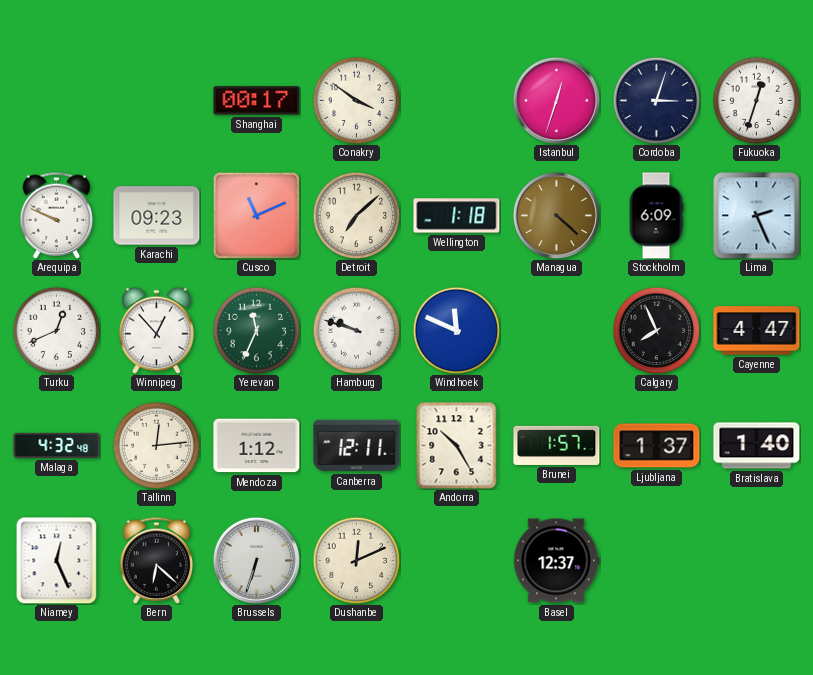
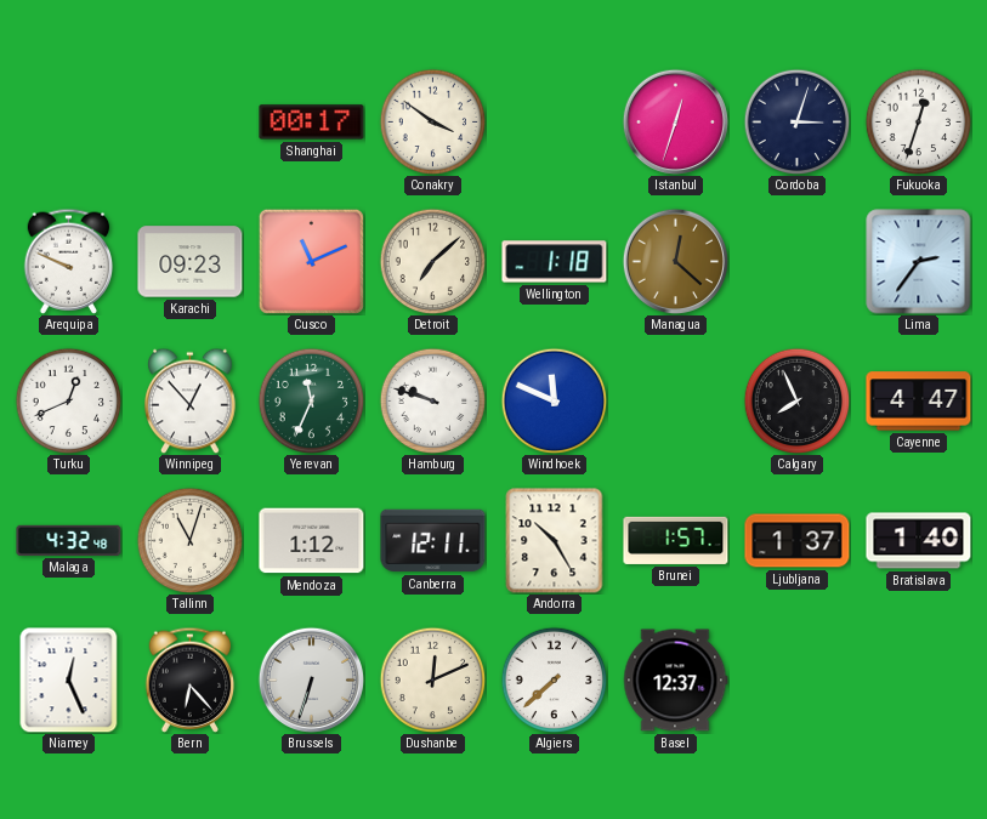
Managua: 4:22 -> 12:22
Stockholm: 6:09 -> none
Lima: 2:26 -> 2:36
Tallinn: 12:14 -> 11:03
Bern: 6:22 -> 6:23
Algiers: none -> 7:38
